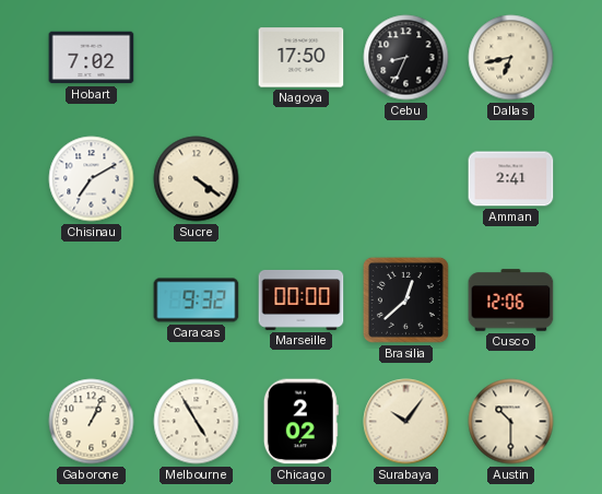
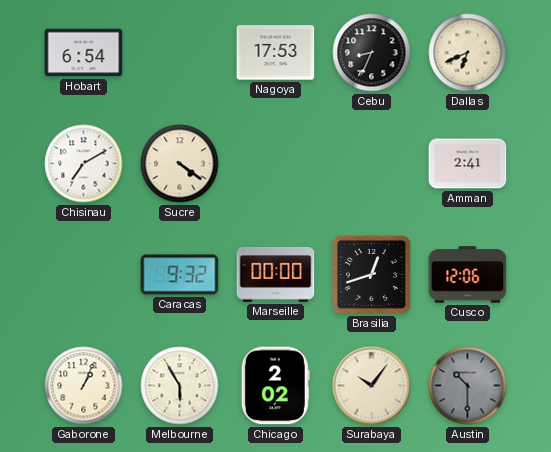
Hobart: 7:02 -> 6:54
Nagoya: 17:50 -> 17:53
Dallas: 6:43 -> 6:41
Brasilia: 12:38 -> 12:42
Melbourne: 4:55 -> 5:55
Austin dial: cream -> grey
